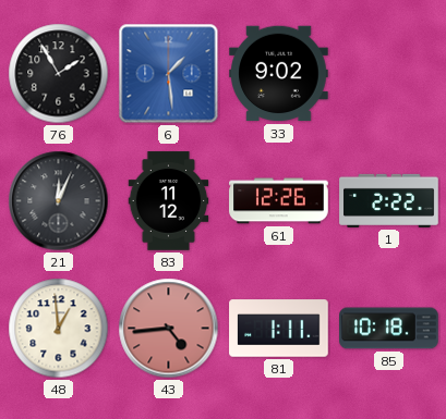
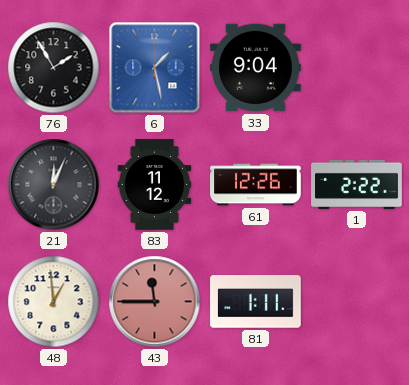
6: 1:29 -> 1:28
33: 9:02 -> 9:04
43: 4:44 -> 11:45
85: 10:18 -> none
